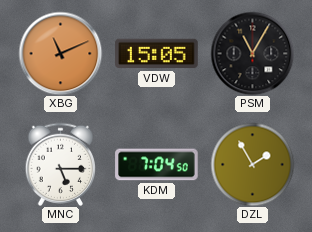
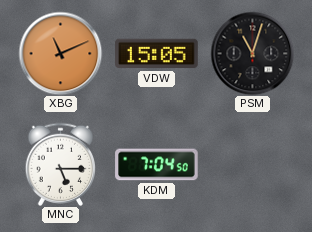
PSM: 11:05 -> 11:03
DZL: 1:55 -> none
